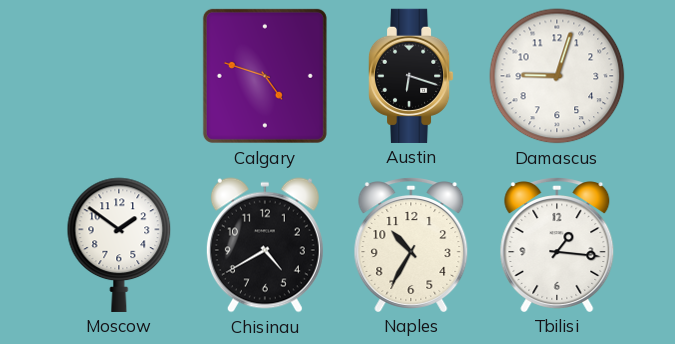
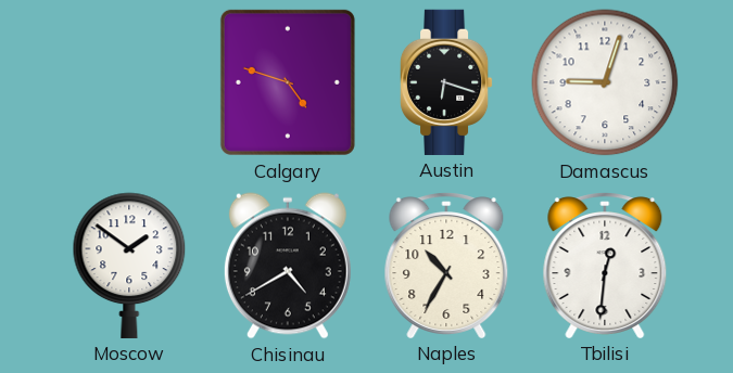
Tbilisi: 1:16 -> 12:31
